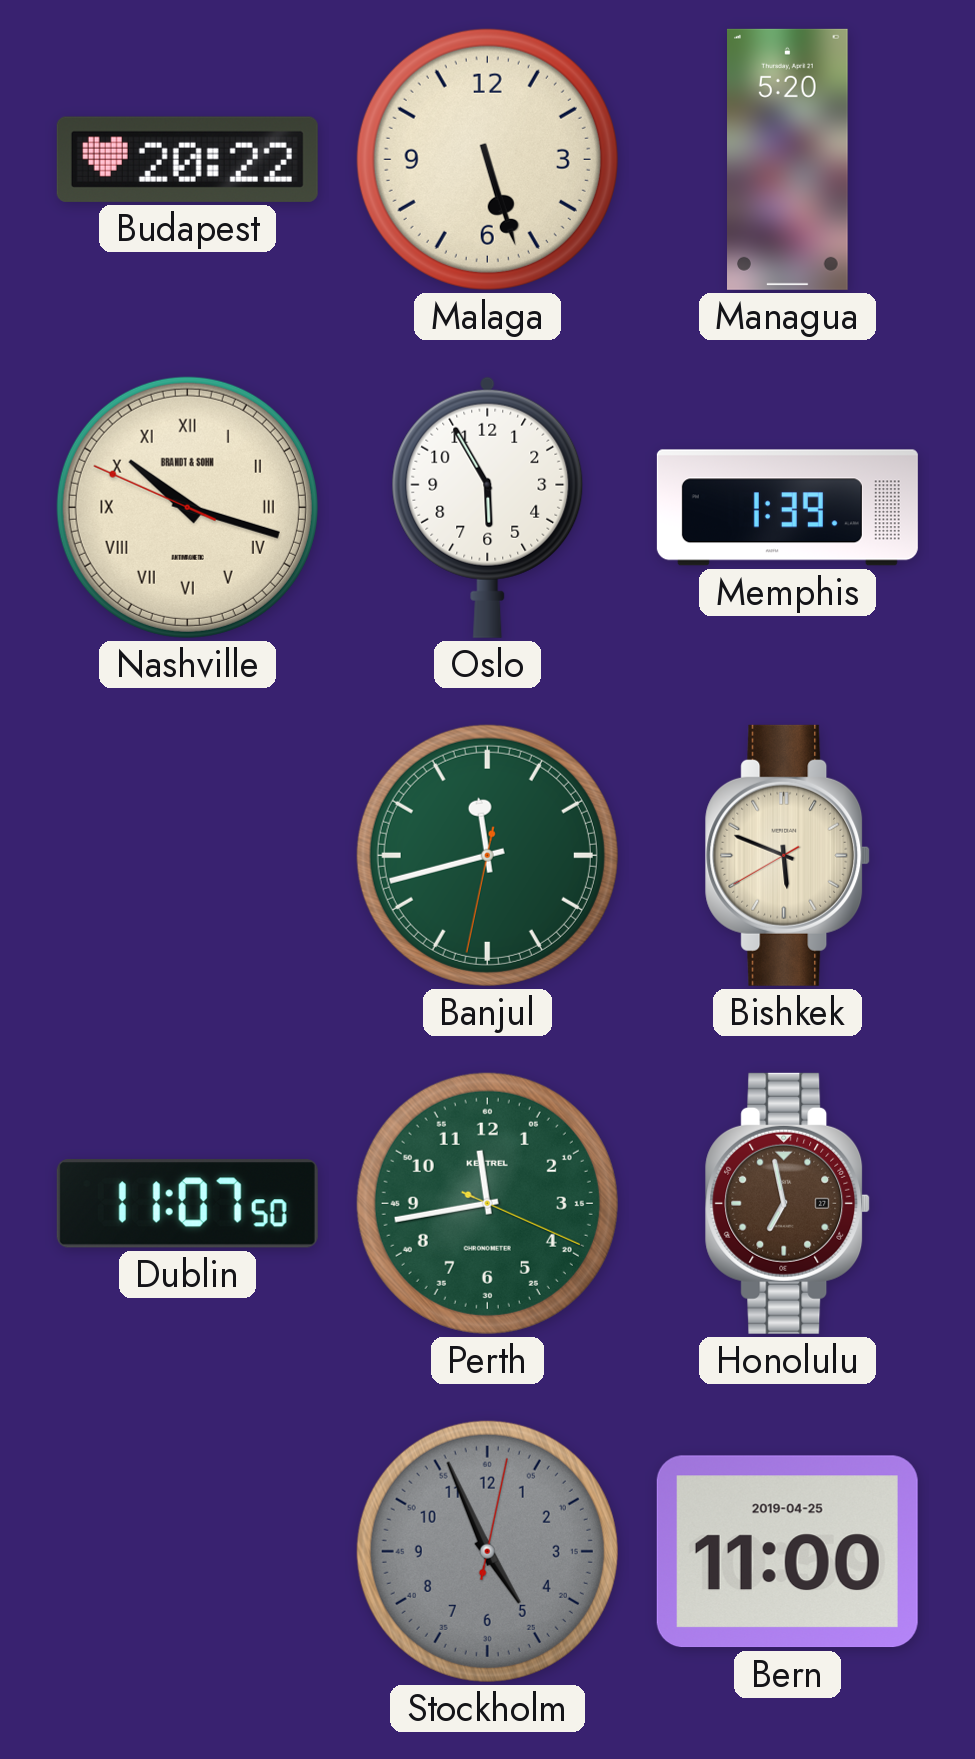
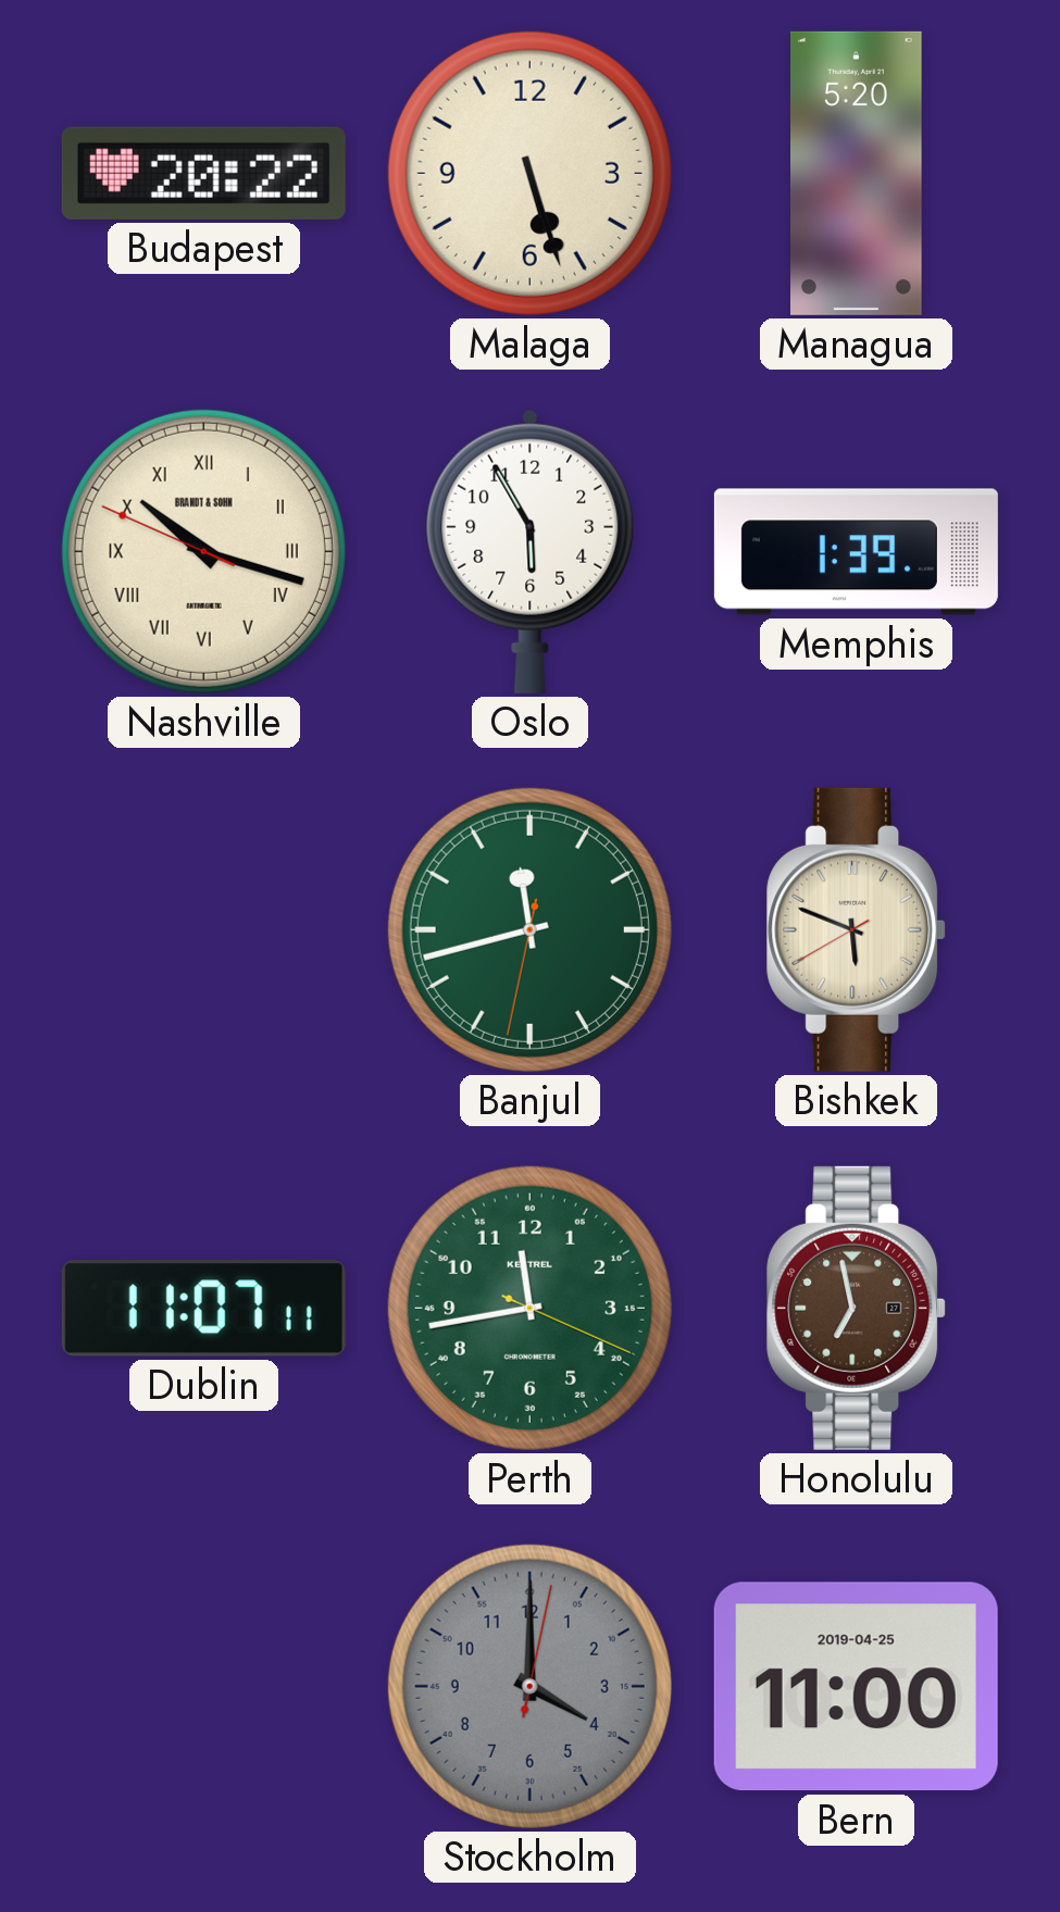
Dublin: 11:07:50 -> 11:07:11
Stockholm: 4:56 -> 4:00
